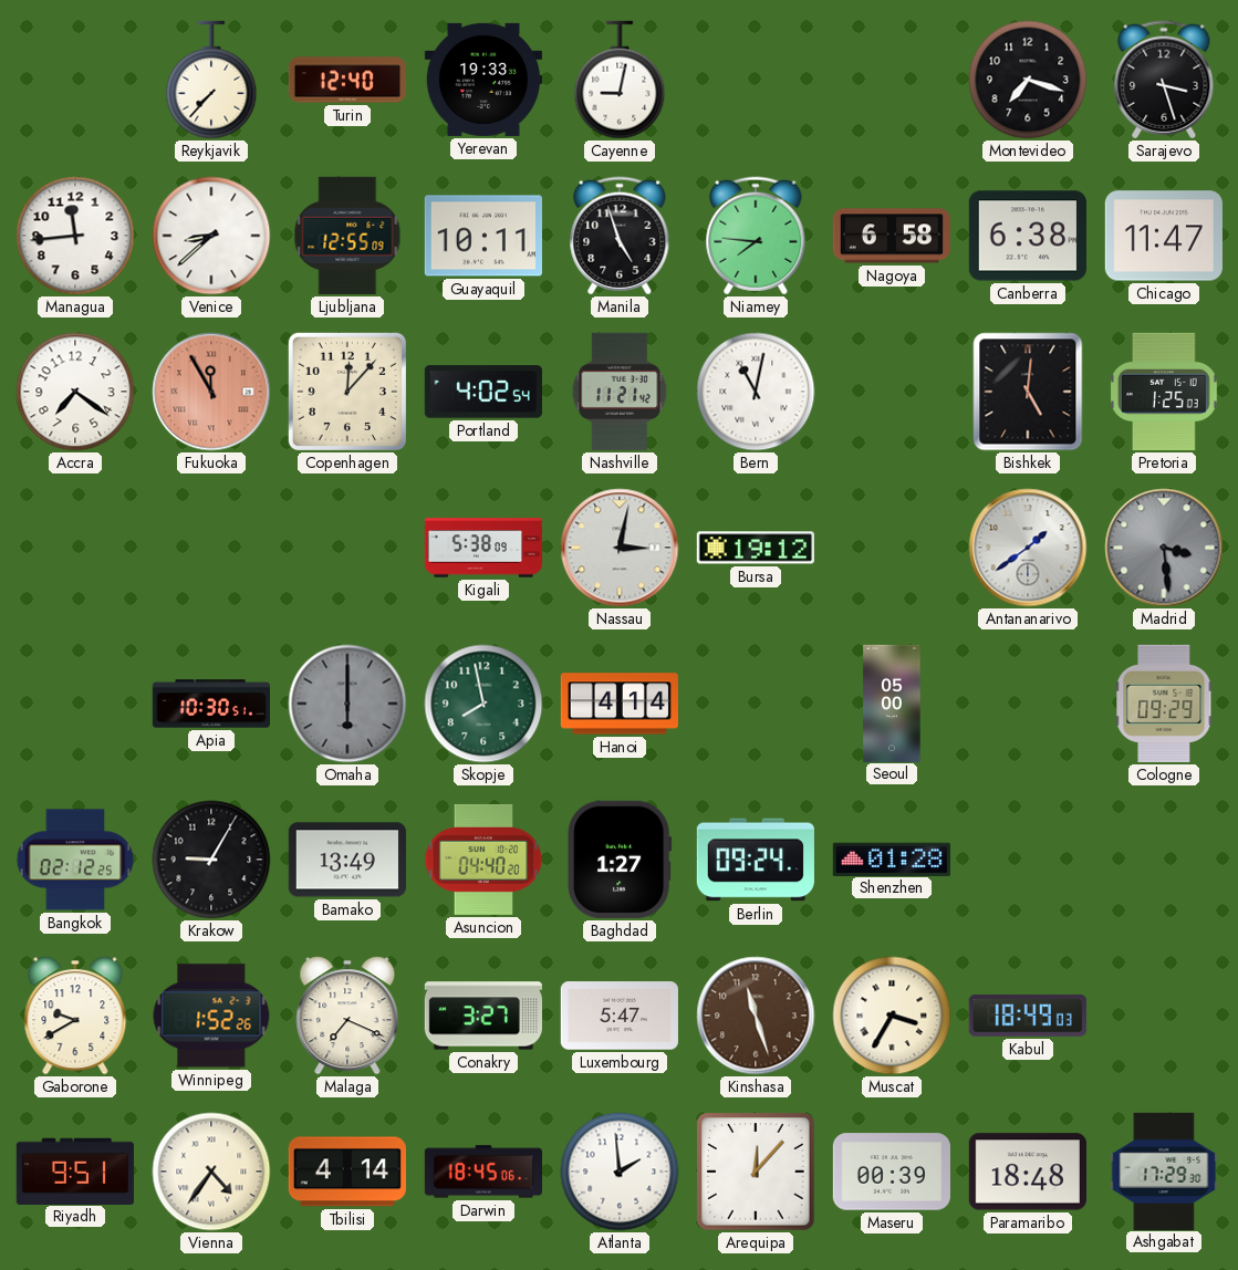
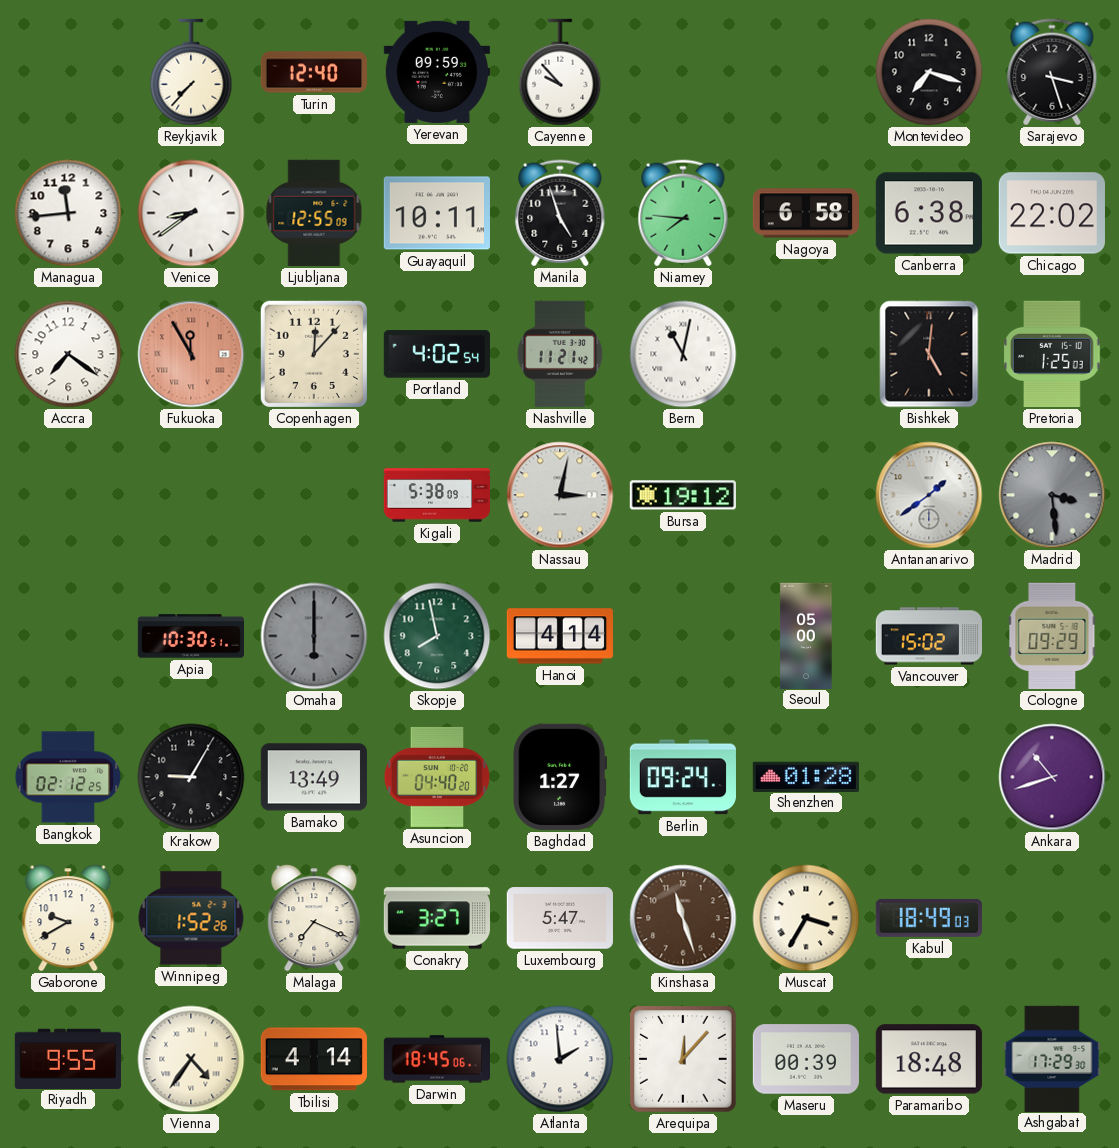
Yerevan: 19:33 -> 09:59
Cayenne: 9:02 -> 9:53
Venice: 8:38 -> 8:39
Chicago: 11:47 -> 22:02
Vancouver: none -> 15:02
Ankara: none -> 10:42
Riyadh: 9:51 -> 9:55
